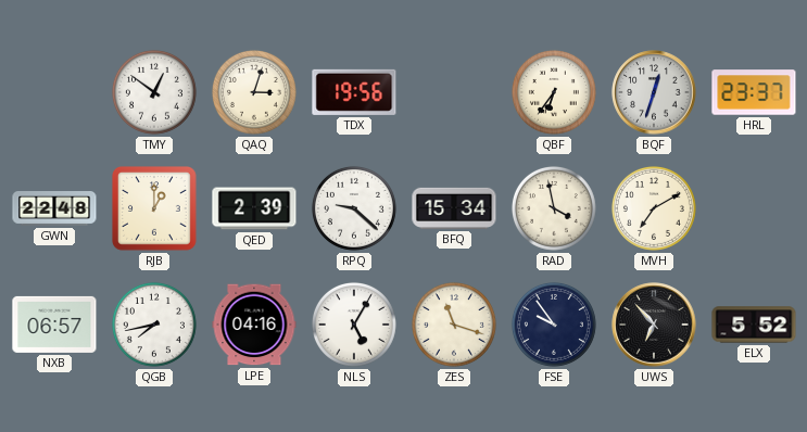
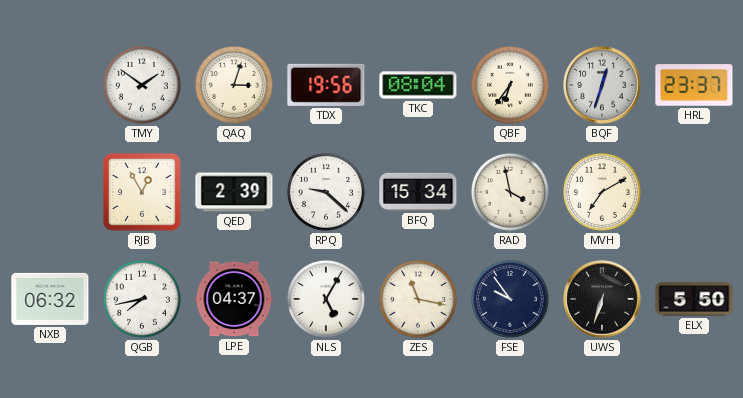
TMY: 12:51 -> 1:51
TKC: none -> 08:04
GWN: 22:48 -> none
RJB: 1:00 -> 12:55
NXB: 06:57 -> 06:32
LPE: 04:16 -> 04:37
ZES: 11:18 -> 11:17
UWS: 6:53 -> 6:33
ELX: 5:52 -> 5:50
